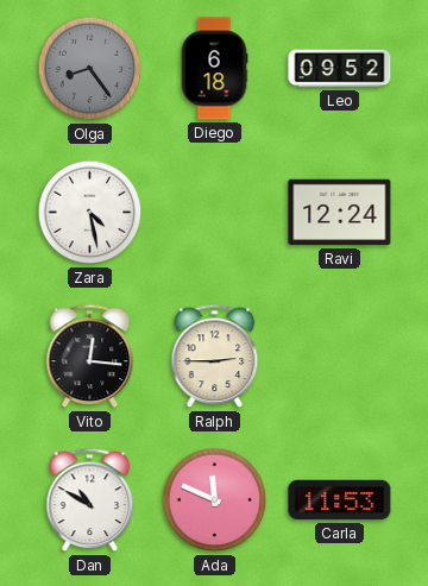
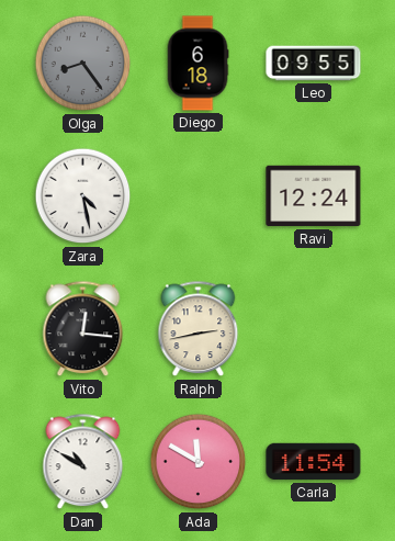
Leo: 09:52 -> 09:55
Ralph: 2:45 -> 2:43
Ada: 11:49 -> 11:50
Carla: 11:53 -> 11:54
